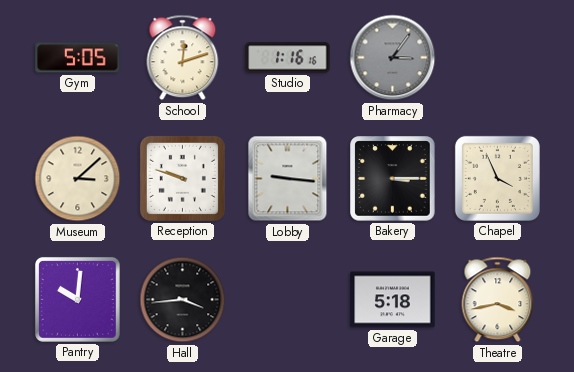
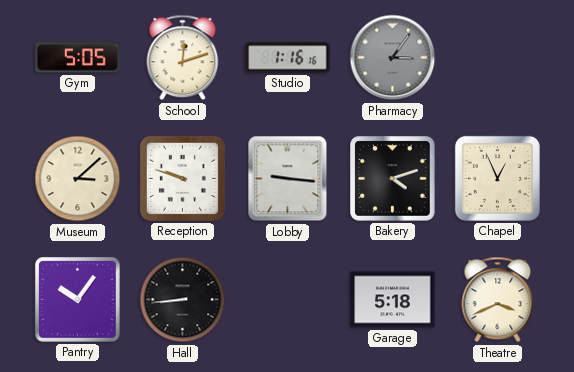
Bakery: 3:15 -> 4:12
Chapel: 3:56 -> 12:56
Pantry: 10:01 -> 10:06
Hall: 3:44 -> 8:44
Theatre: 3:43 -> 3:41
